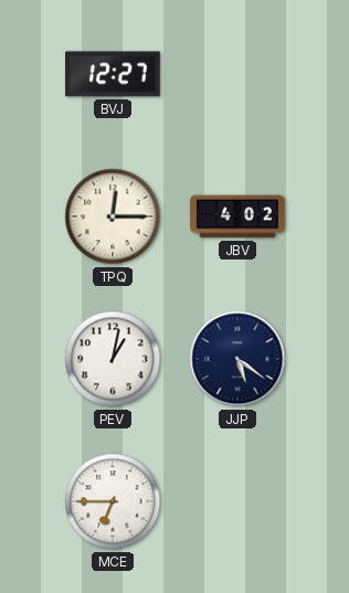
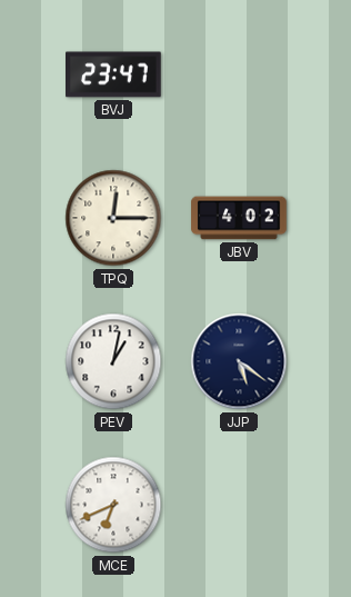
BVJ: 12:27 -> 23:47
MCE: 6:45 -> 6:41
